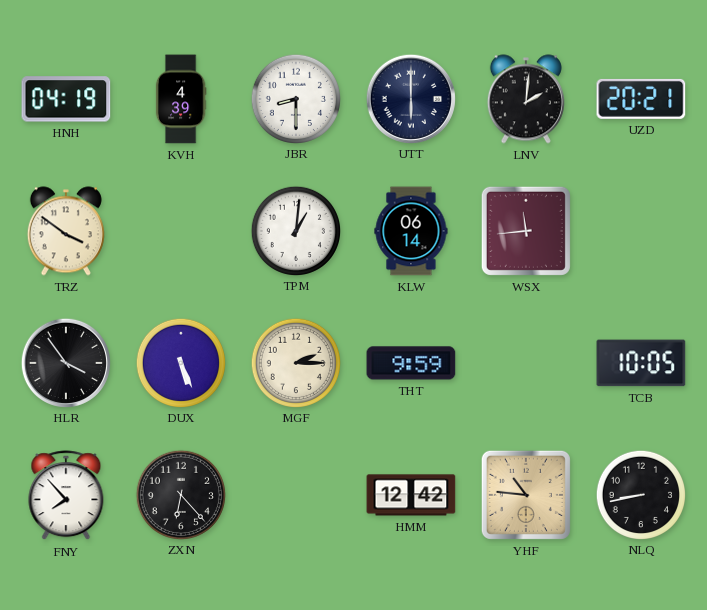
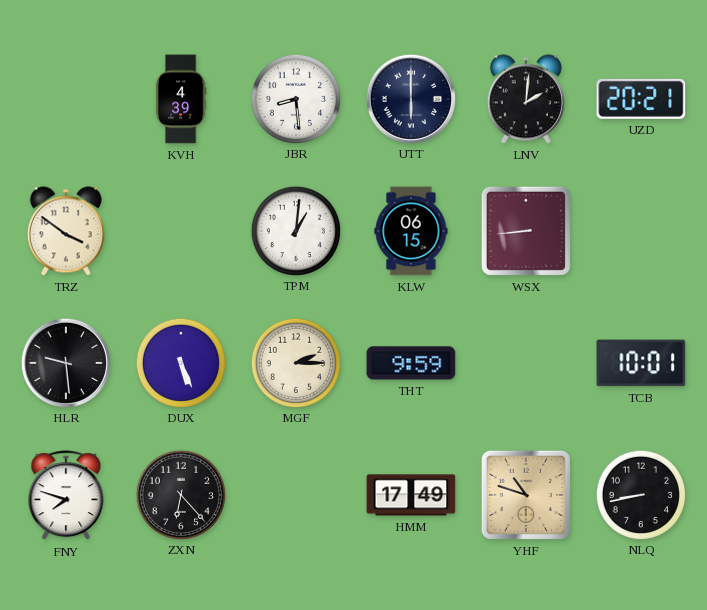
HNH: 04:19 -> none
JBR: 8:30 -> 8:29
KLW: 06:14 -> 06:15
WSX: 11:44 -> 8:44
HLR: 3:54 -> 9:29
TCB: 10:05 -> 10:01
FNY: 7:53 -> 7:48
HMM: 12:42 -> 17:49
YHF: 10:46 -> 10:48
